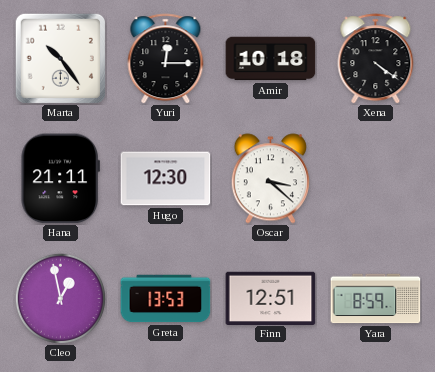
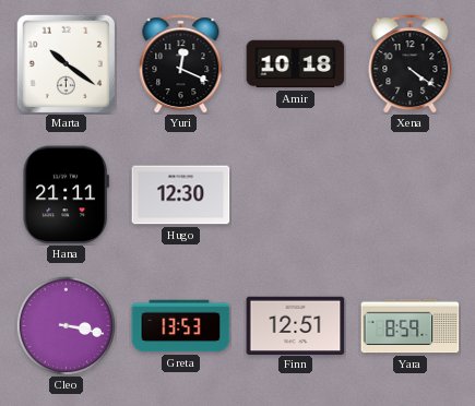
Marta: 10:24 -> 10:21
Yuri: 12:15 -> 12:19
Oscar: 3:22 -> none
Cleo: 12:58 -> 3:17
